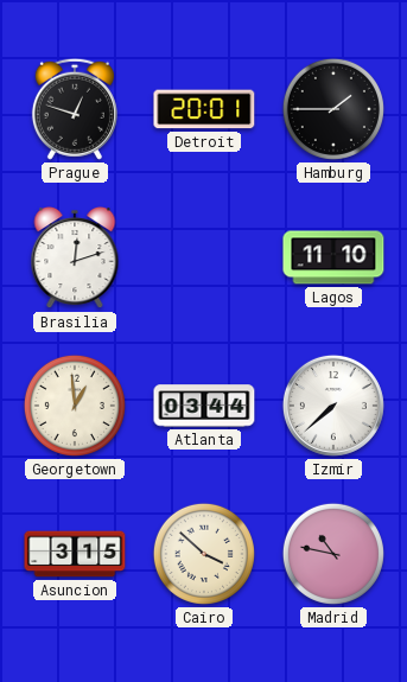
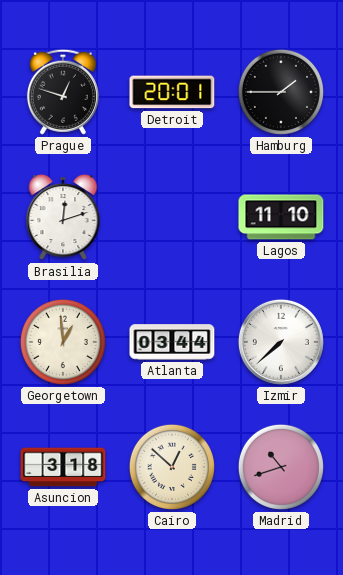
Asuncion: 3:15 -> 3:18
Cairo: 3:52 -> 12:52
Madrid: 10:47 -> 10:42
